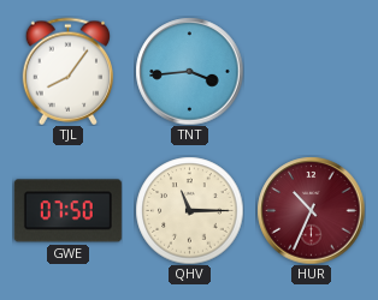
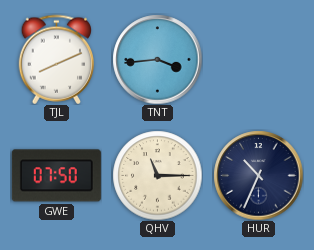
TJL: 8:06 -> 8:11
HUR dial: burgundy -> navy
